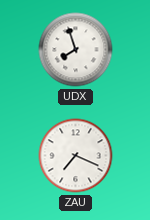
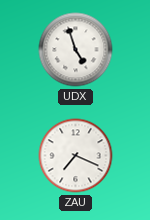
UDX: 7:57 -> 4:57
